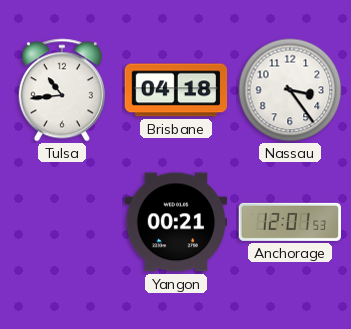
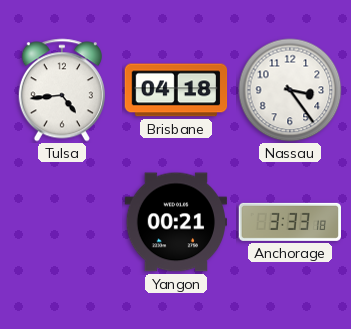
Tulsa: 10:44 -> 4:44
Anchorage: 12:01 -> 3:33
